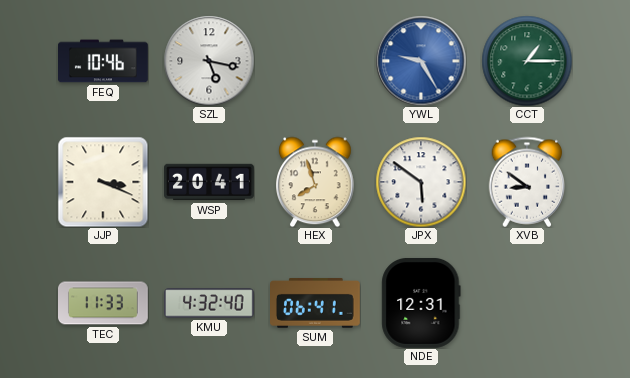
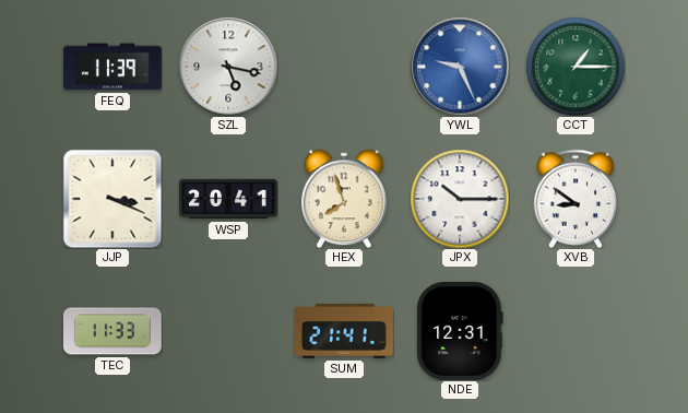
FEQ: 10:46 -> 11:39
YWL: 9:25 -> 9:26
JPX: 5:51 -> 10:15
KMU: 4:32 -> none
SUM: 06:41 -> 21:41
